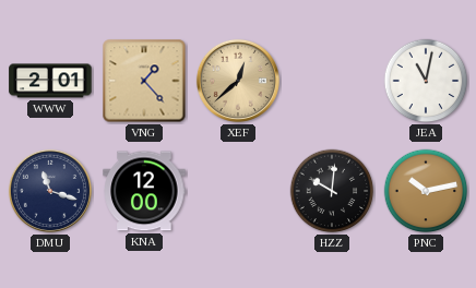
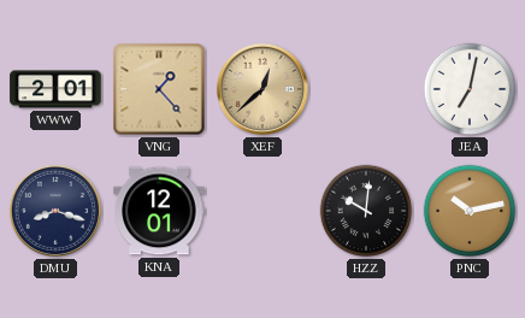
JEA: 11:02 -> 7:02
DMU: 11:18 -> 8:18
KNA: 12:00 -> 12:01
